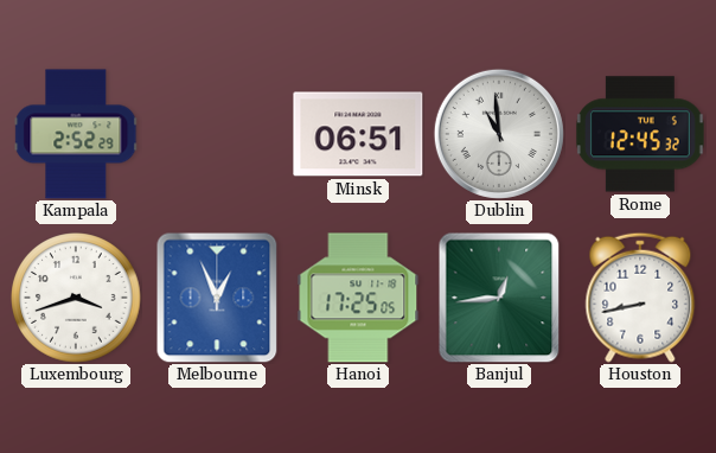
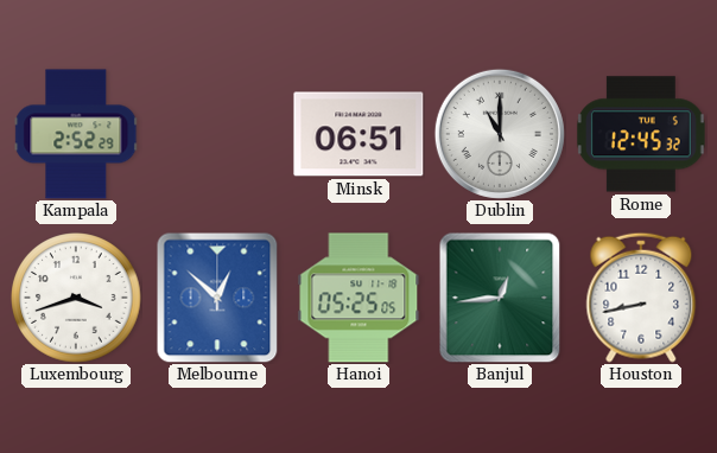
Dublin: 10:59 -> 11:00
Melbourne: 12:56 -> 12:52
Hanoi: 17:25 -> 05:25
